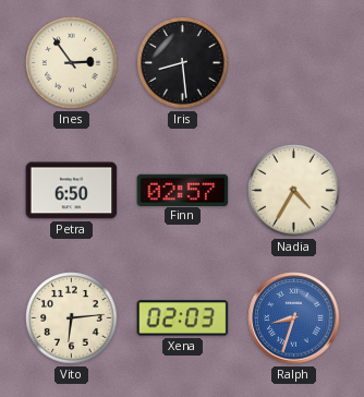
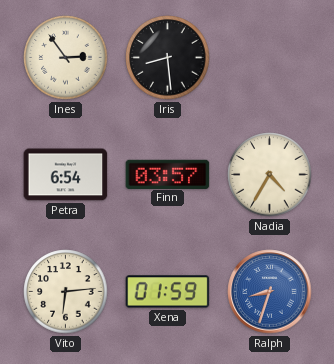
Petra: 6:50 -> 6:54
Finn: 02:57 -> 03:57
Xena: 02:03 -> 01:59
